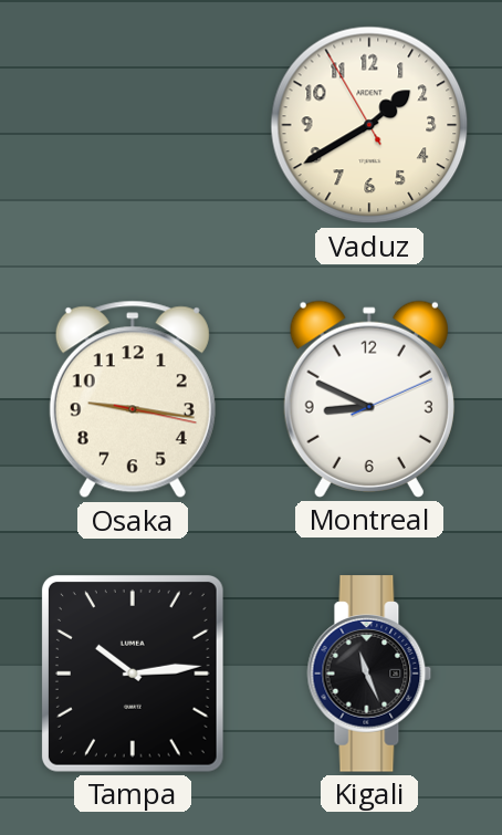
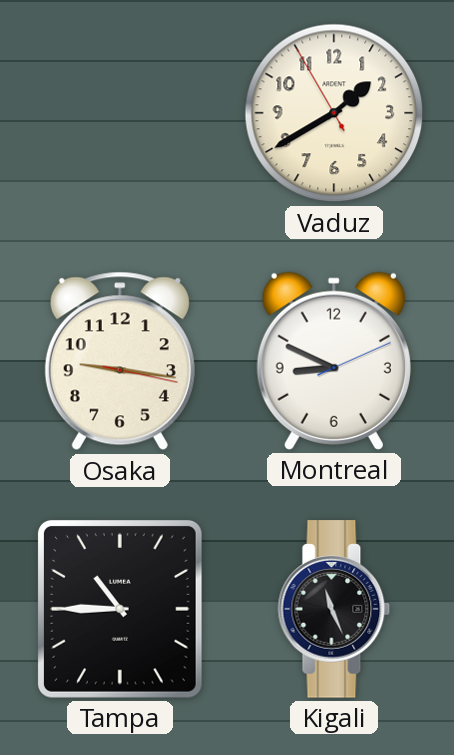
Tampa: 10:14 -> 10:45
